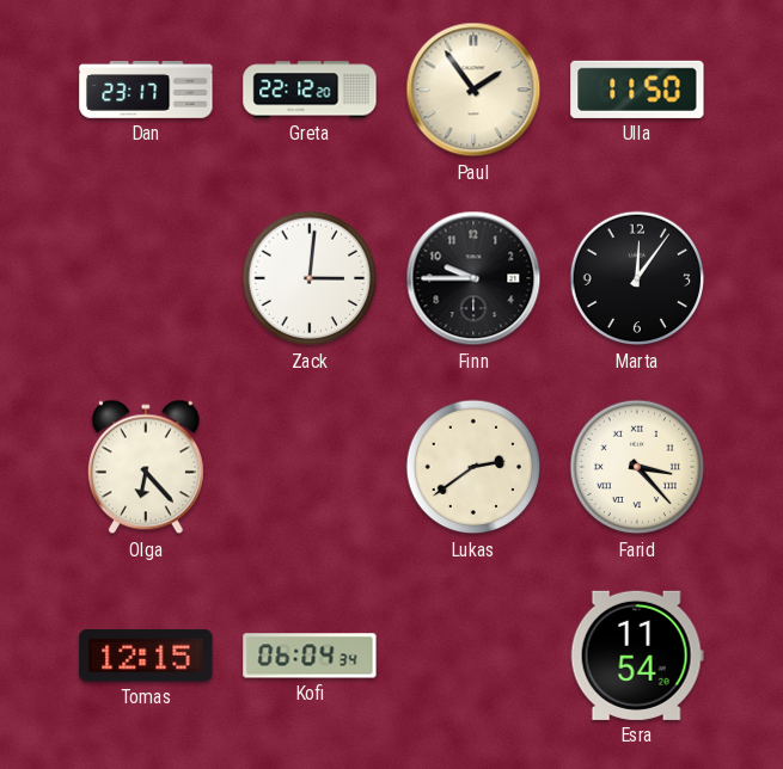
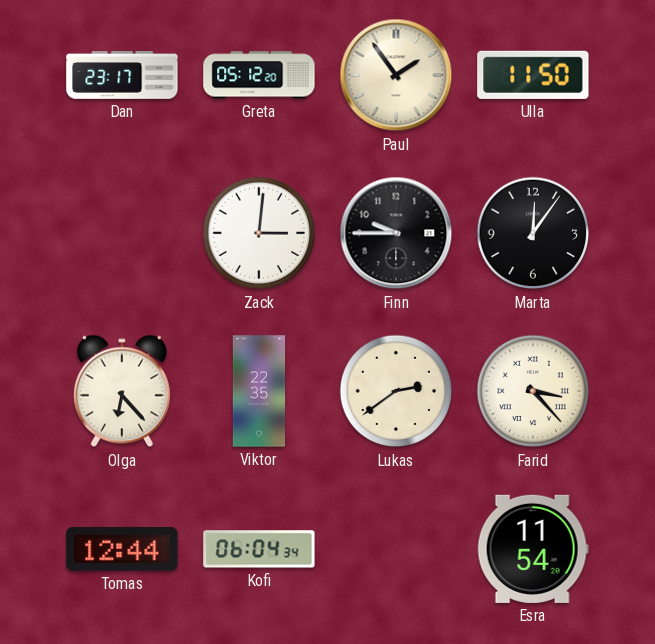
Greta: 22:12 -> 05:12
Viktor: none -> 22:35
Tomas: 12:15 -> 12:44
